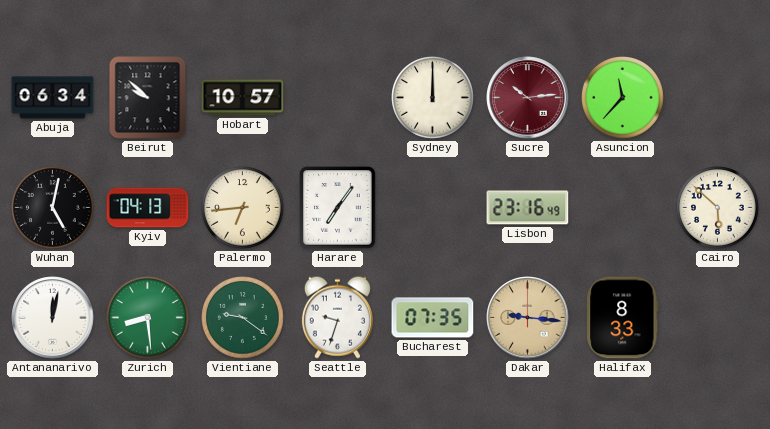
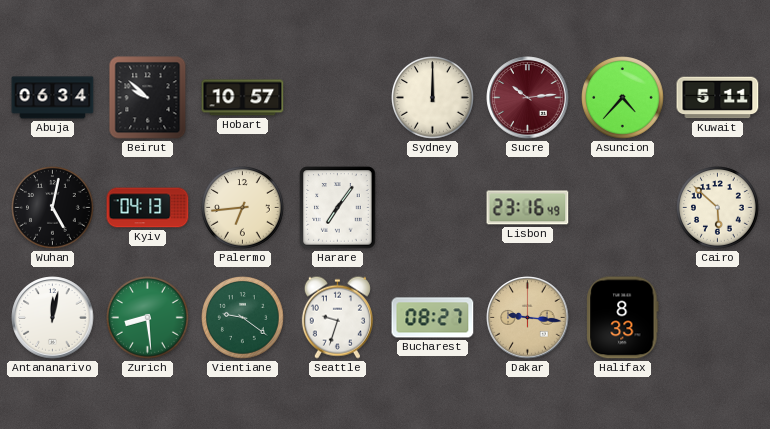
Asuncion: 11:37 -> 4:37
Kuwait: none -> 5:11
Bucharest: 07:35 -> 08:27
